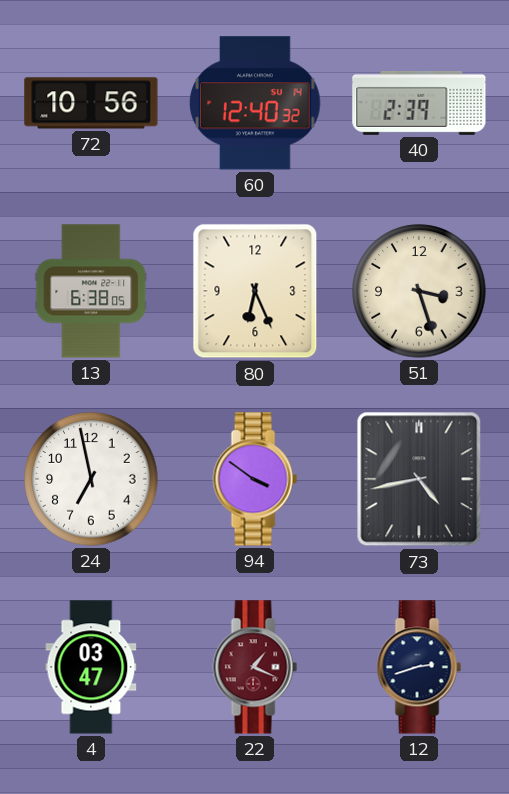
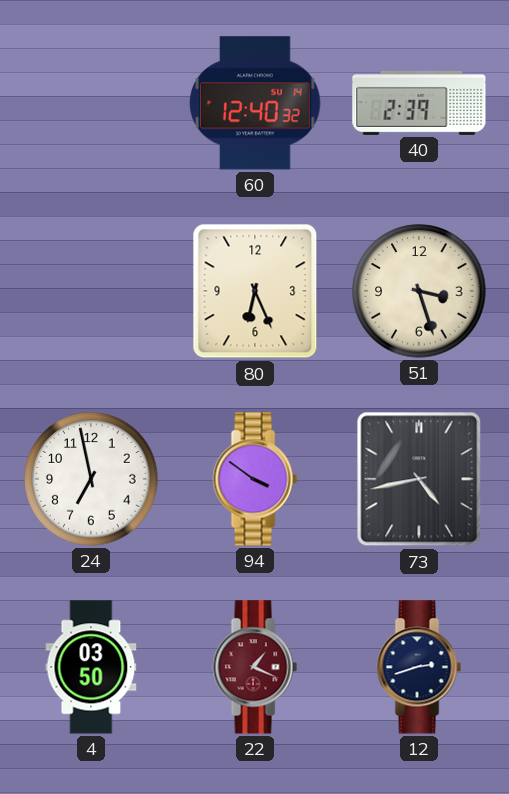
72: 10:56 -> none
13: 6:38 -> none
4: 03:47 -> 03:50
